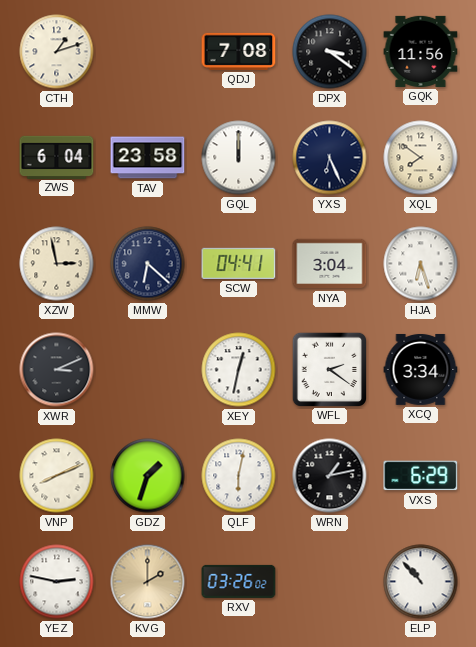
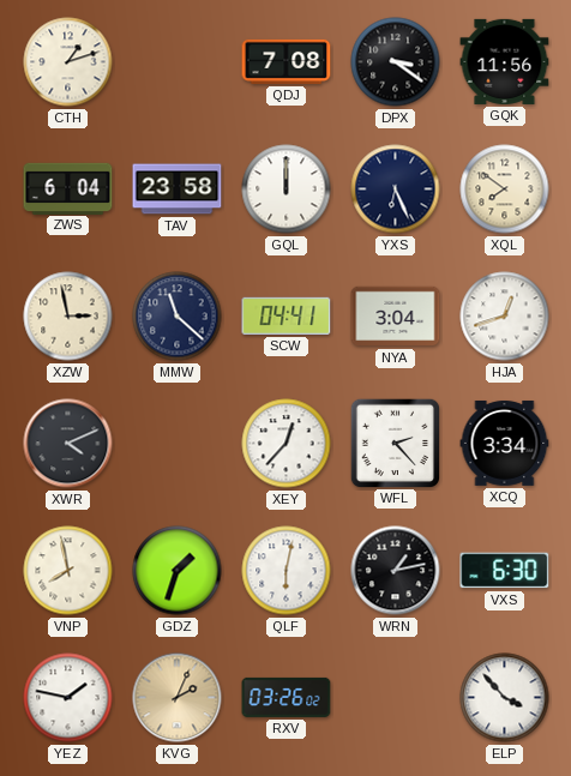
MMW: 6:22 -> 11:22
HJA: 6:27 -> 12:42
XWR: 3:11 -> 4:11
XEY: 12:32 -> 12:37
WFL: 2:21 -> 2:23
VNP: 8:11 -> 7:58
VXS: 6:29 -> 6:30
YEZ: 2:47 -> 1:47
KVG: 2:00 -> 2:04
ELP: 10:53 -> 3:53
